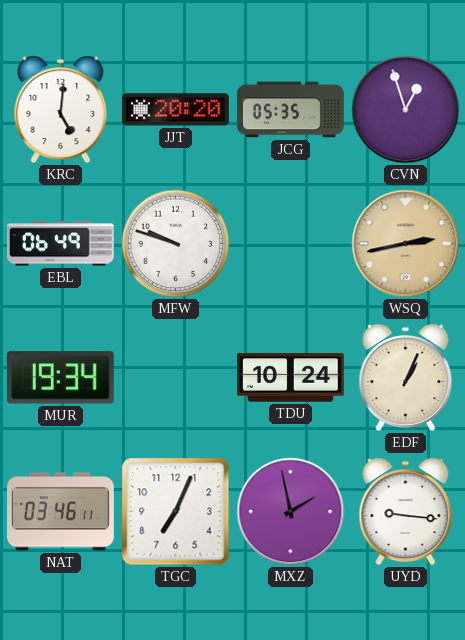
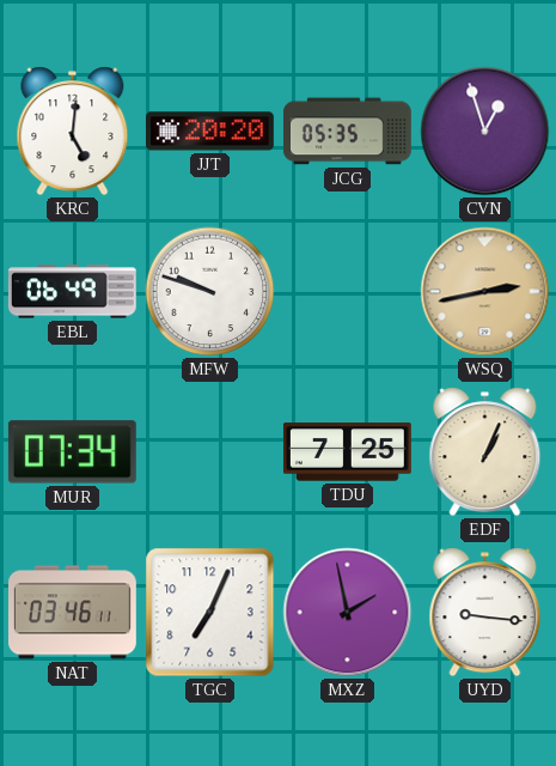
MUR: 19:34 -> 07:34
TDU: 10:24 -> 7:25
